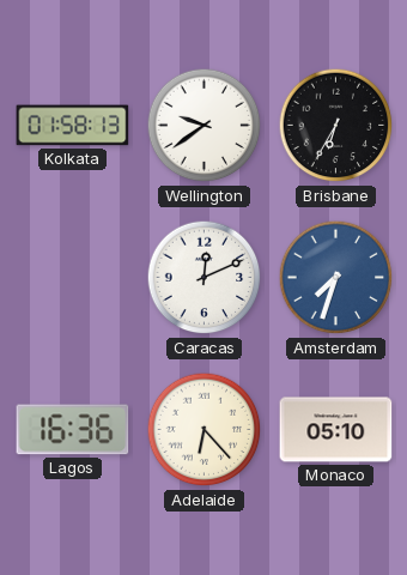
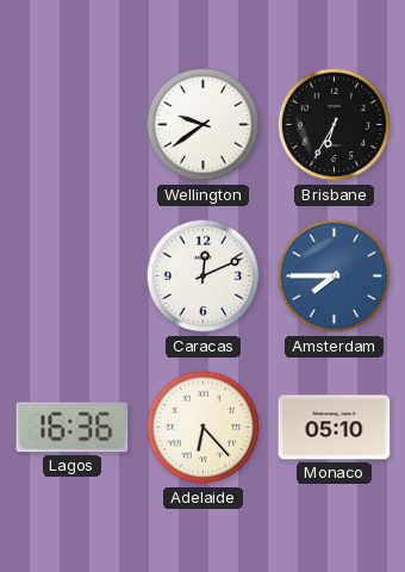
Kolkata: 01:58 -> none
Amsterdam: 7:33 -> 7:45
